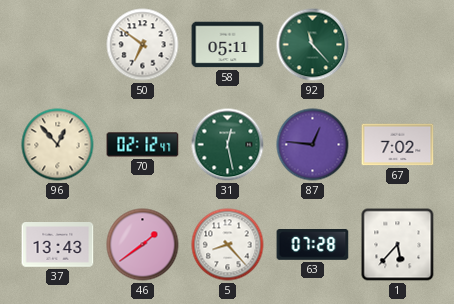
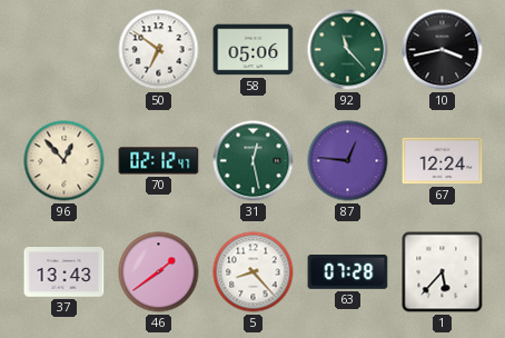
58: 05:11 -> 05:06
10: none -> 3:43
67: 7:02 -> 12:24
